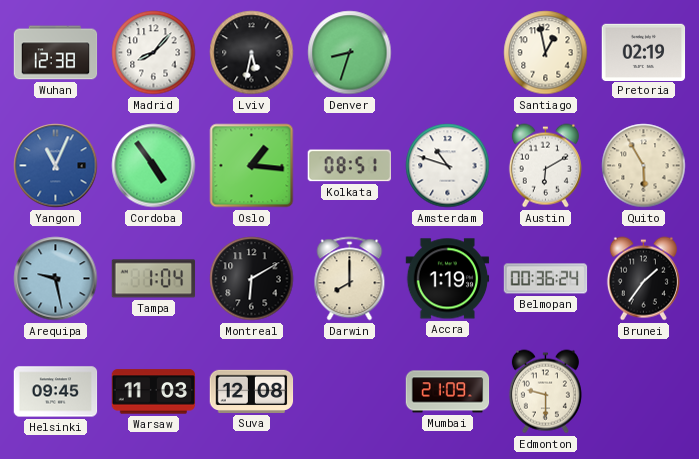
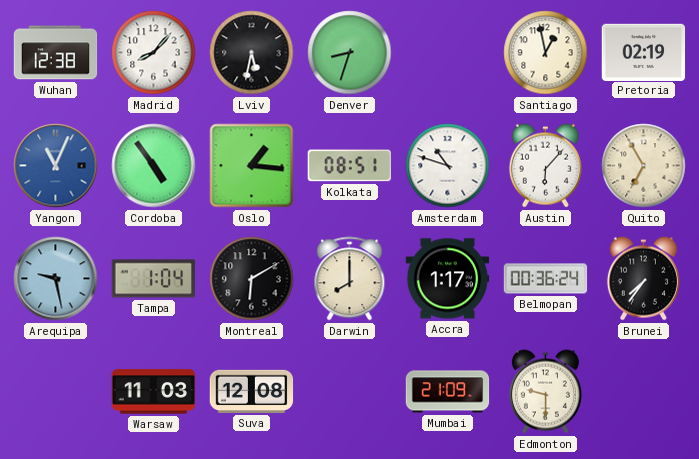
Austin: 6:10 -> 6:07
Quito: 5:55 -> 6:55
Accra: 1:19 -> 1:17
Brunei: 1:36 -> 7:36
Helsinki: 09:45 -> none
